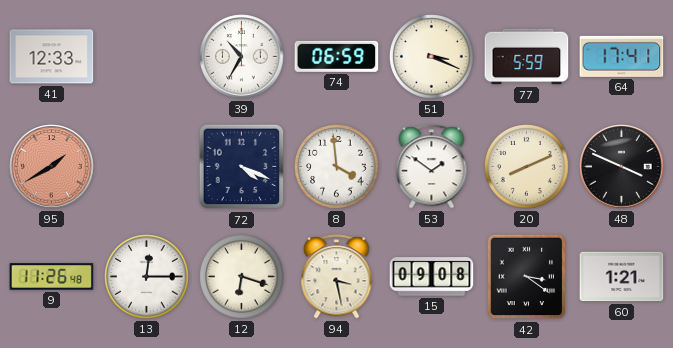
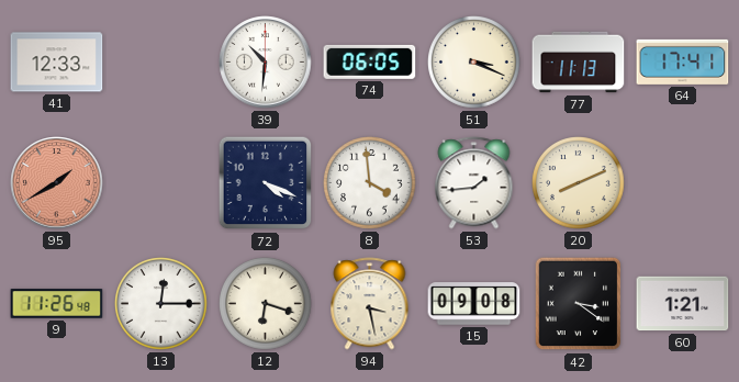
39: 10:35 -> 10:31
74: 06:59 -> 06:05
77: 5:59 -> 11:13
53: 1:51 -> 1:44
48: 3:49 -> none
